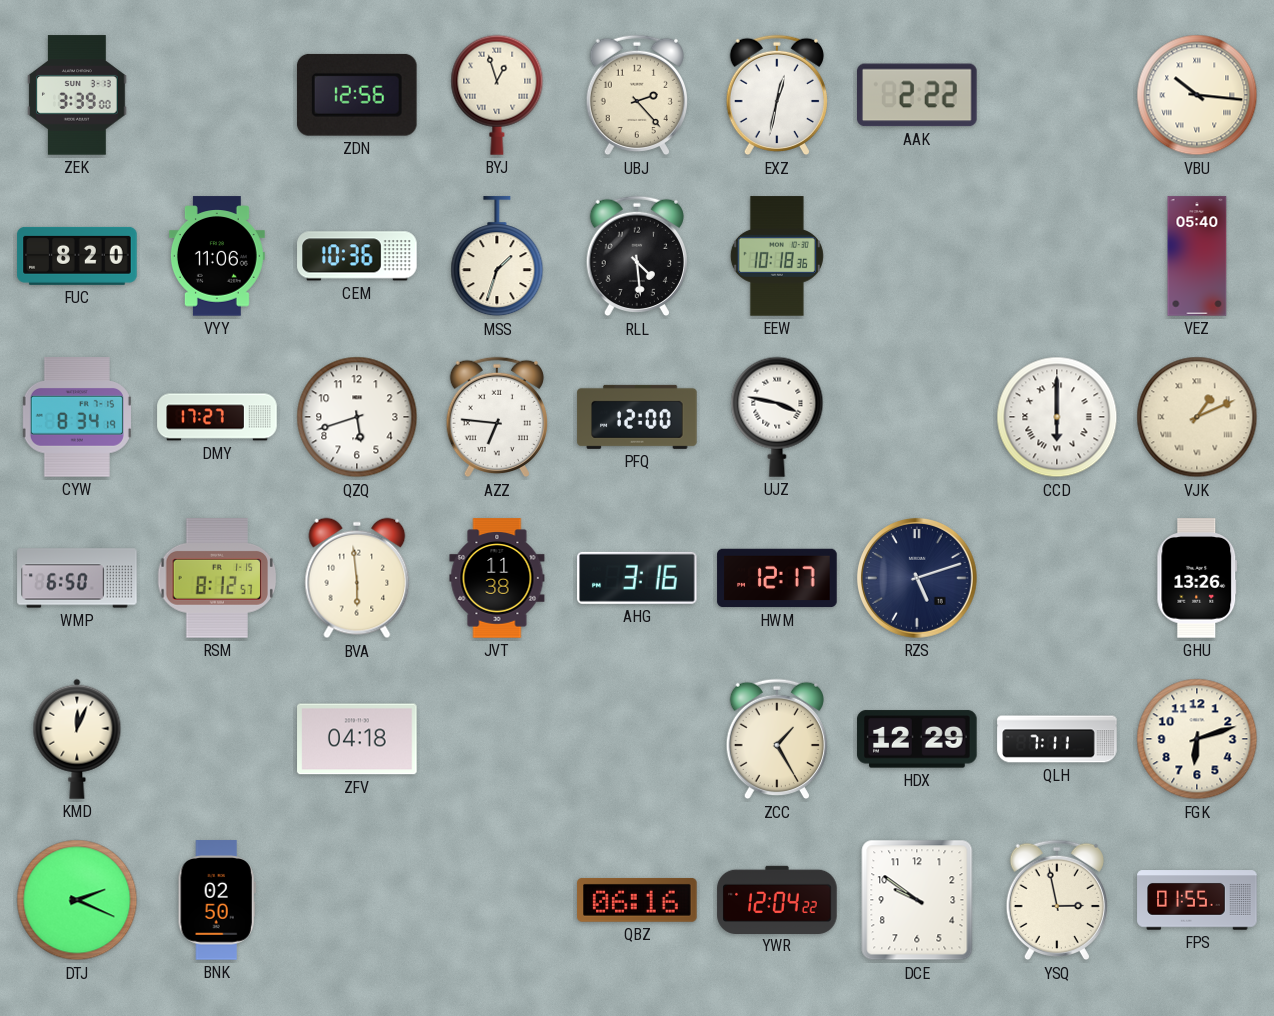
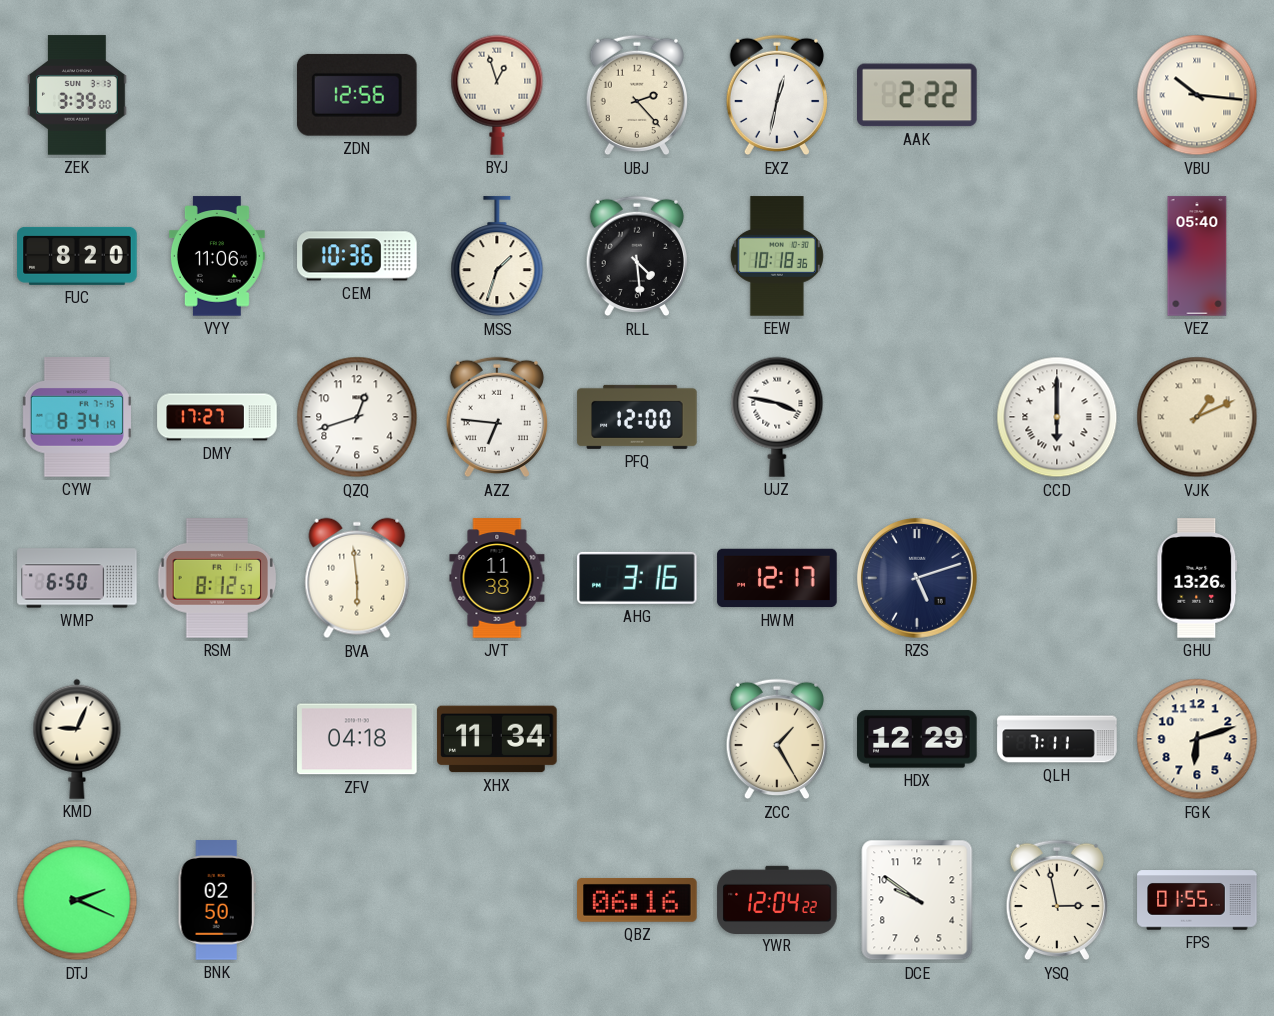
QZQ: 5:42 -> 12:42
KMD: 12:04 -> 9:04
XHX: none -> 11:34
